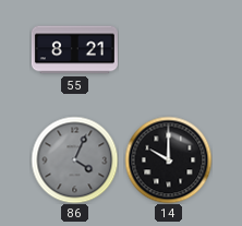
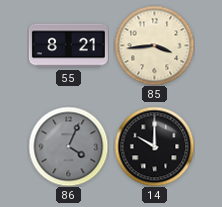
85: none -> 3:44
